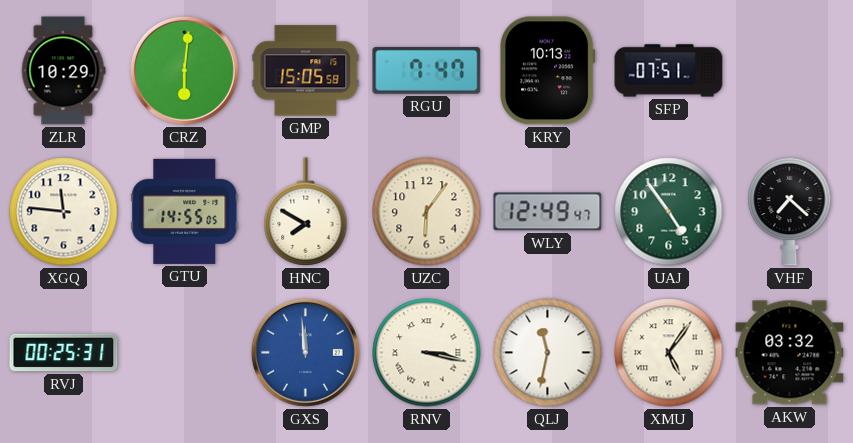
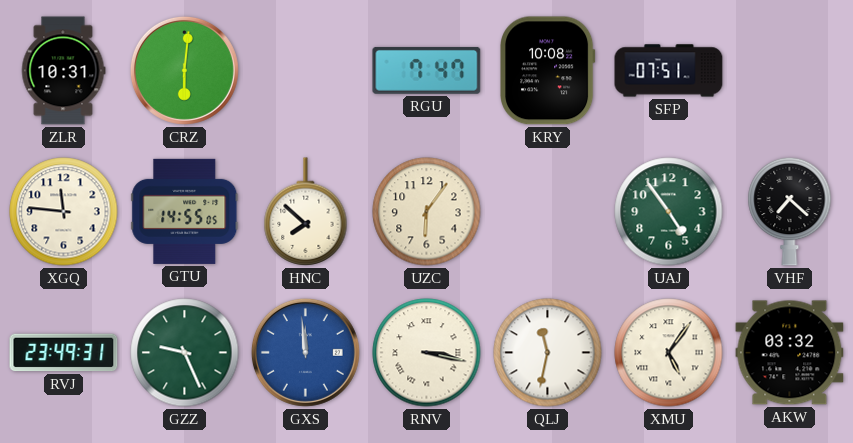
ZLR: 10:29 -> 10:31
GMP: 15:05 -> none
KRY: 10:13 -> 10:08
HNC: 7:50 -> 7:52
WLY: 12:49 -> none
RVJ: 00:25 -> 23:49
GZZ: none -> 9:26
